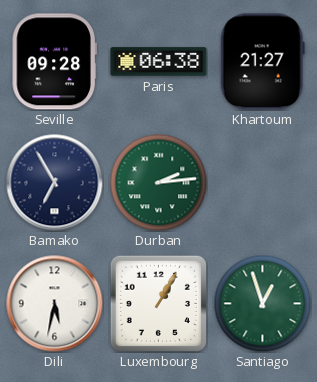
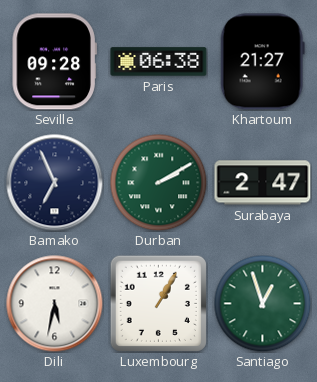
Bamako: 6:55 -> 6:56
Durban: 2:14 -> 2:10
Surabaya: none -> 2:47
